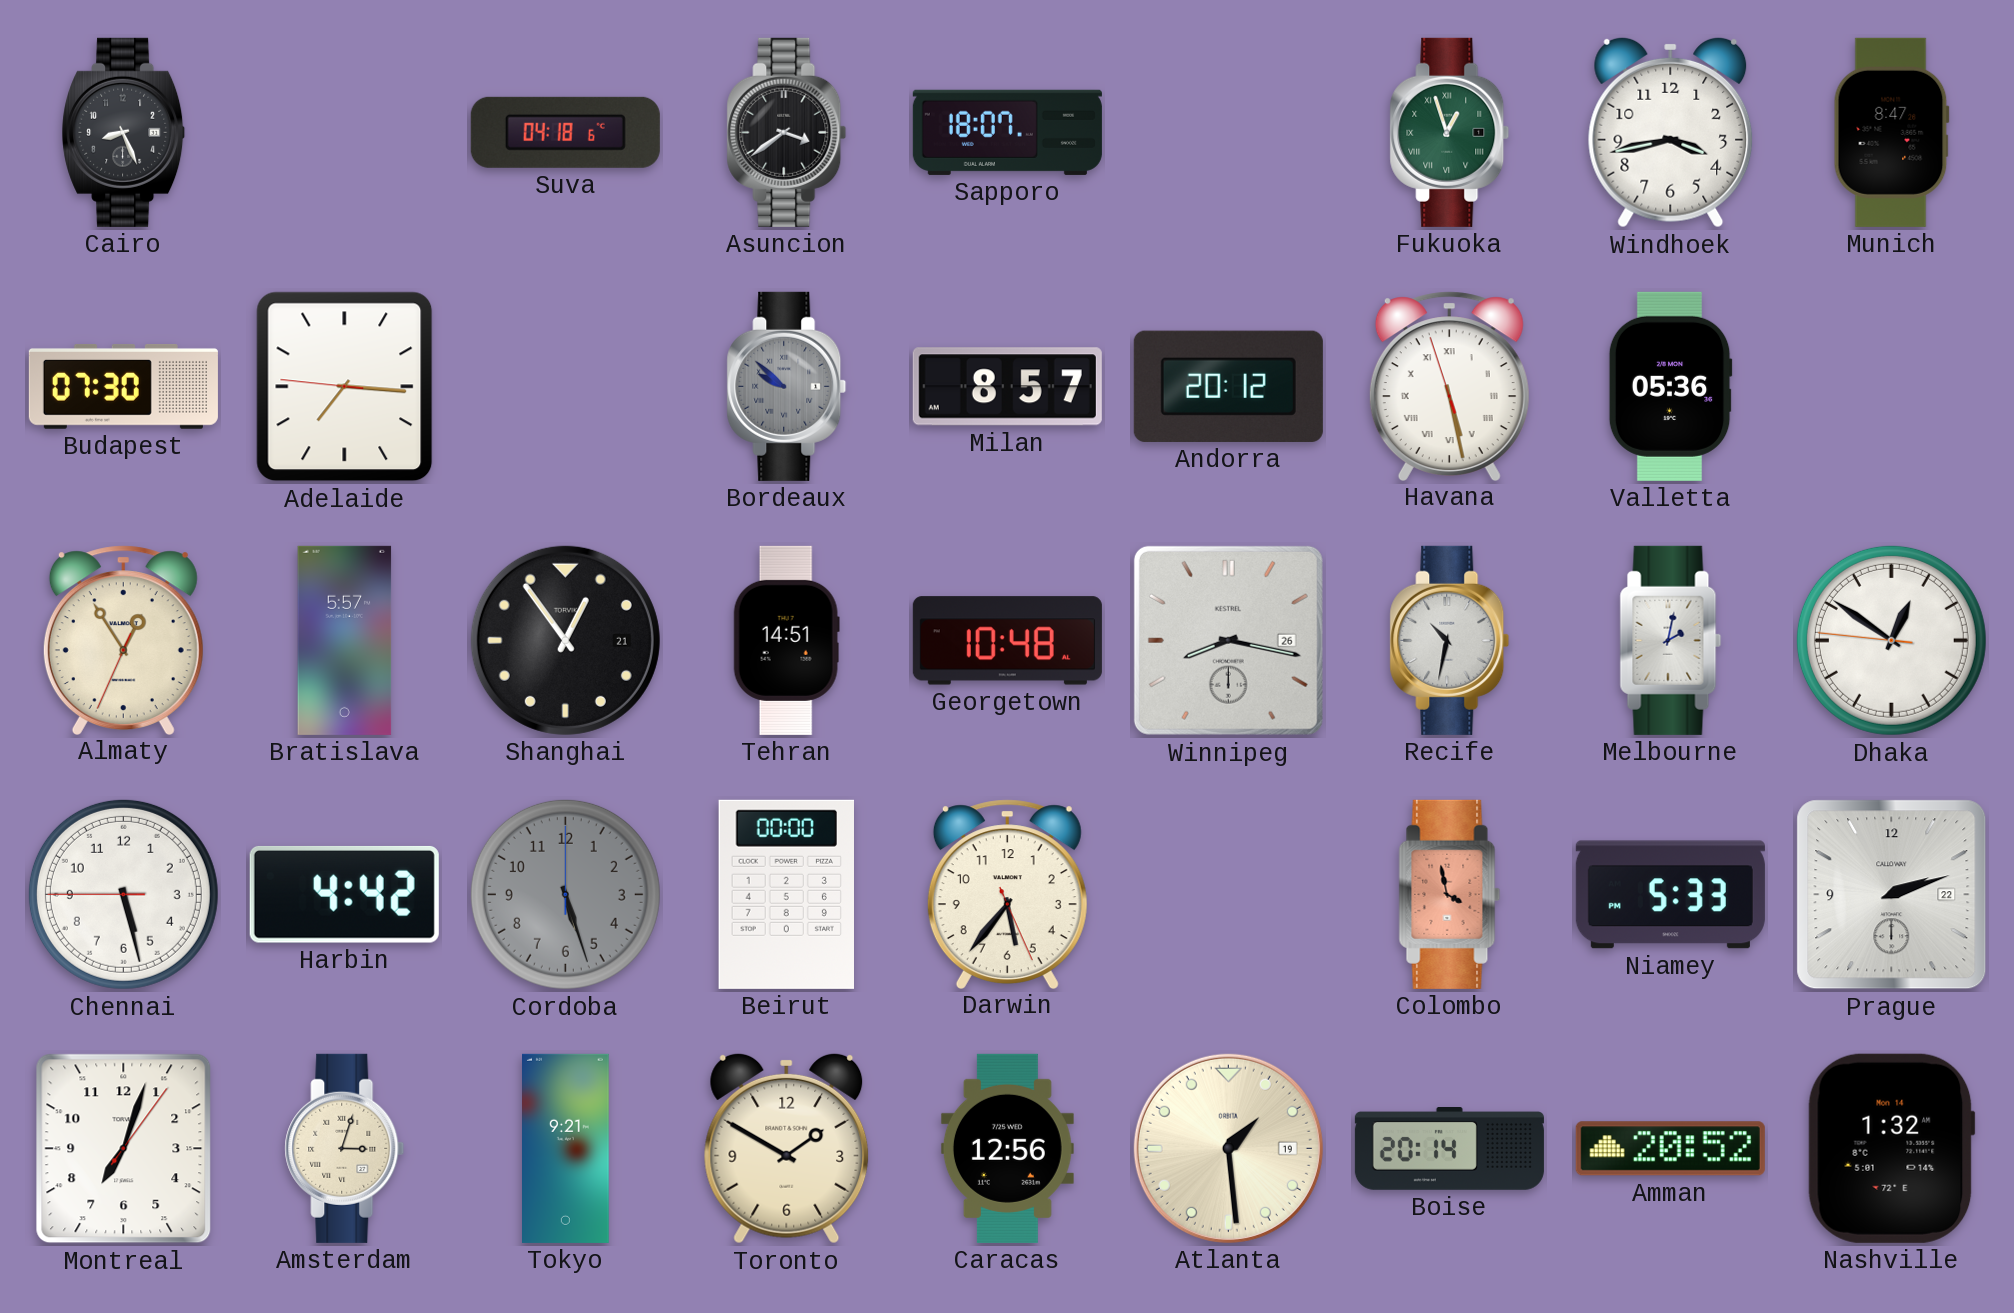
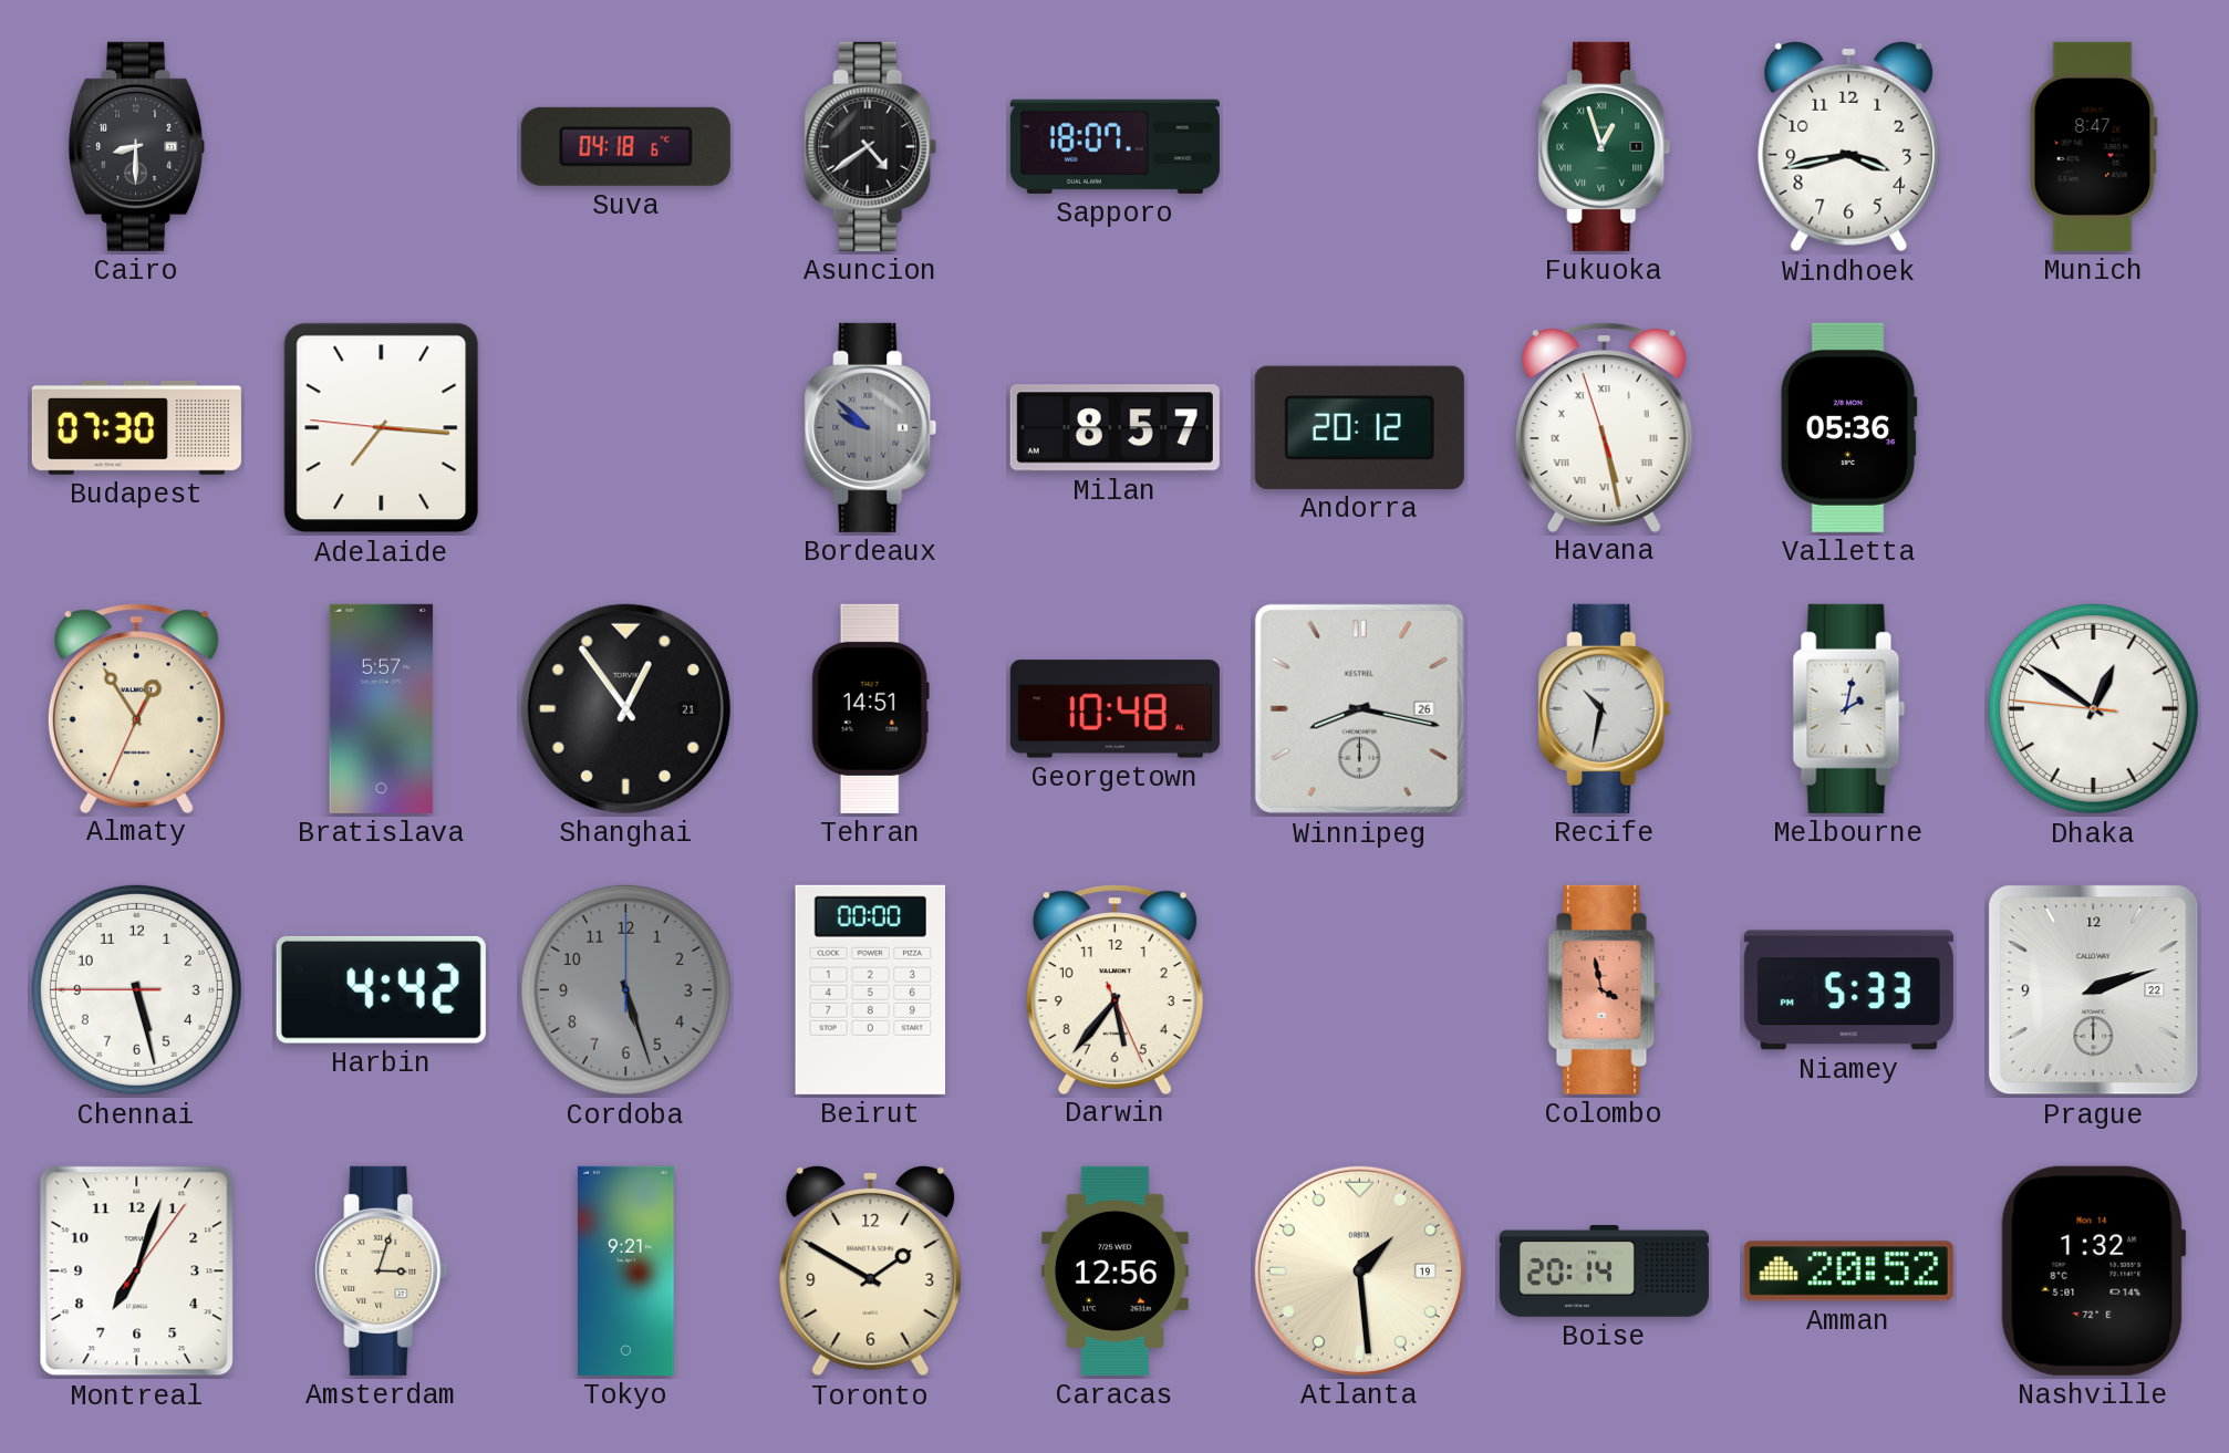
Cairo: 8:26 -> 8:30
Asuncion: 3:39 -> 4:39
